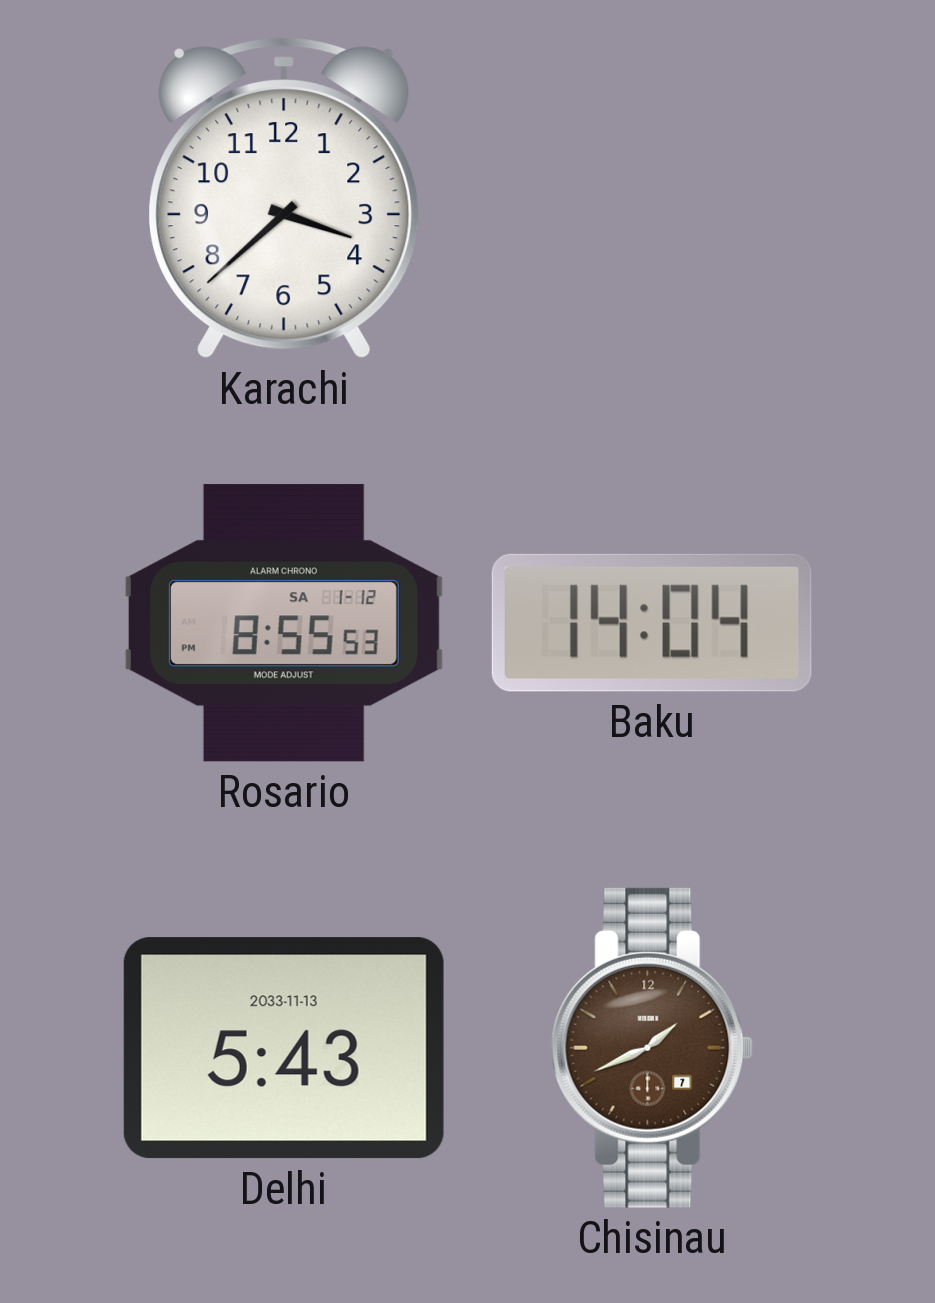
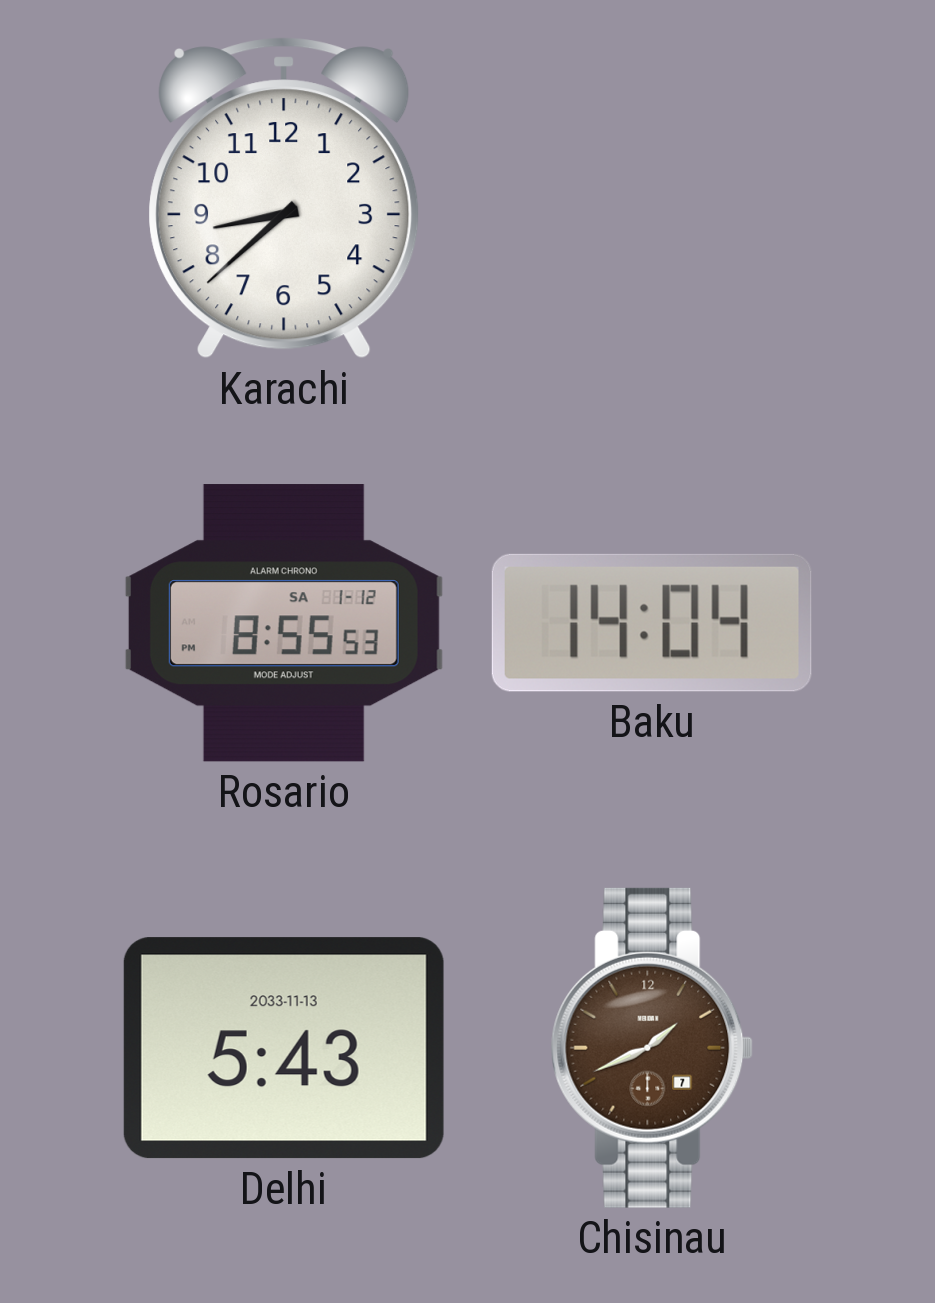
Karachi: 3:38 -> 8:38
